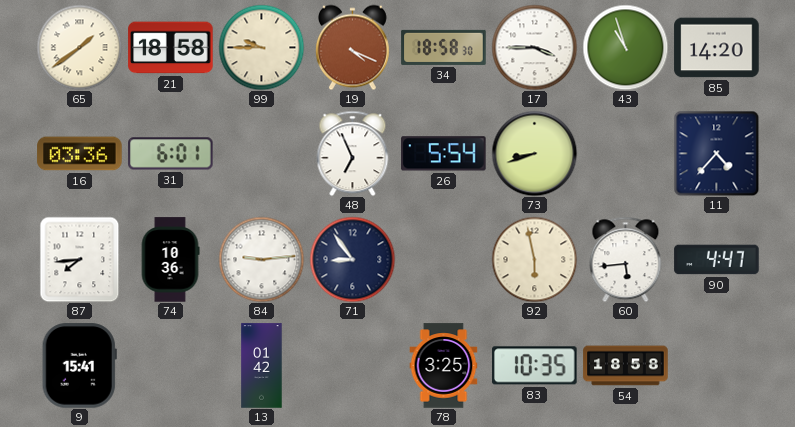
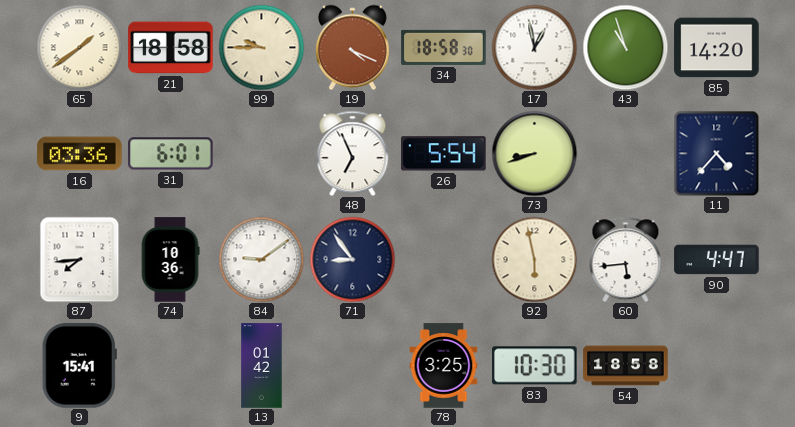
17: 3:45 -> 12:58
84: 9:14 -> 9:09
83: 10:35 -> 10:30
